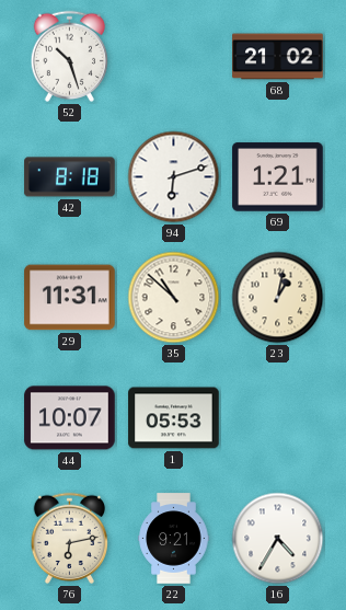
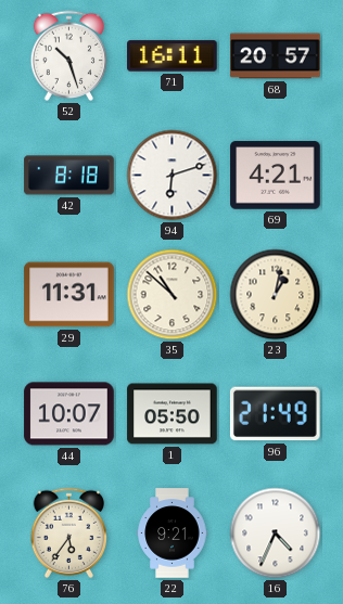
71: none -> 16:11
68: 21:02 -> 20:57
69: 1:21 -> 4:21
1: 05:53 -> 05:50
96: none -> 21:49
76: 6:13 -> 5:36
16: 4:35 -> 4:34
